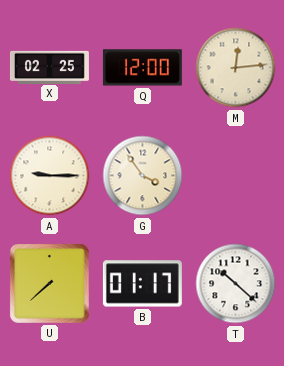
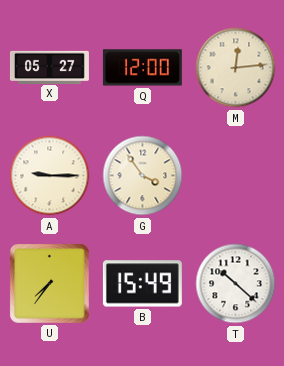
X: 02:25 -> 05:27
U: 7:38 -> 7:36
B: 01:17 -> 15:49
